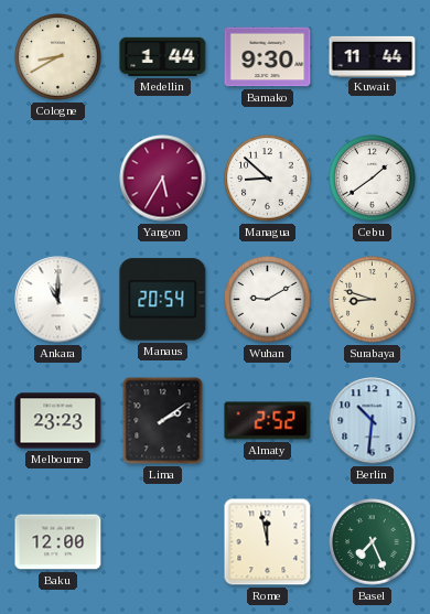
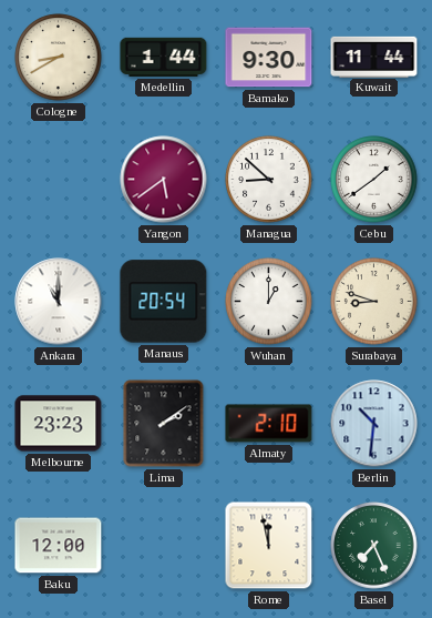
Yangon: 5:35 -> 5:39
Wuhan: 9:10 -> 1:00
Almaty: 2:52 -> 2:10
